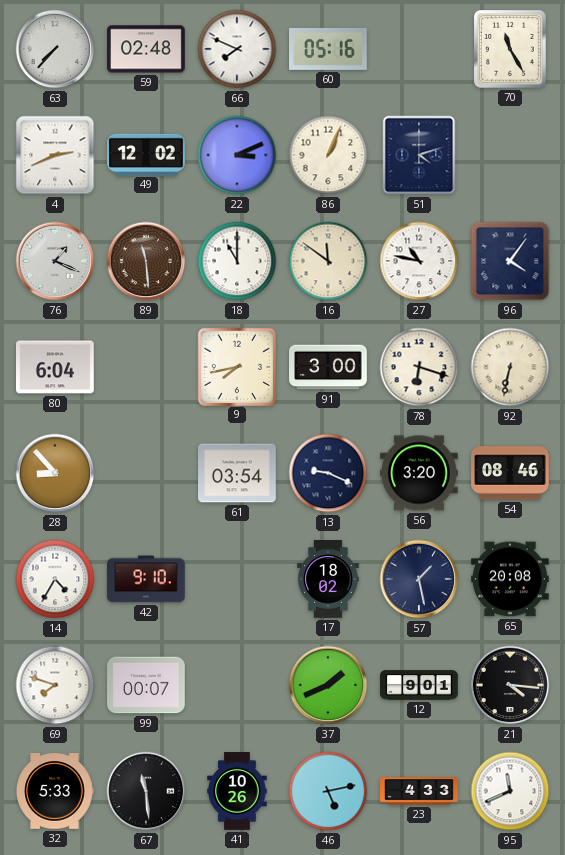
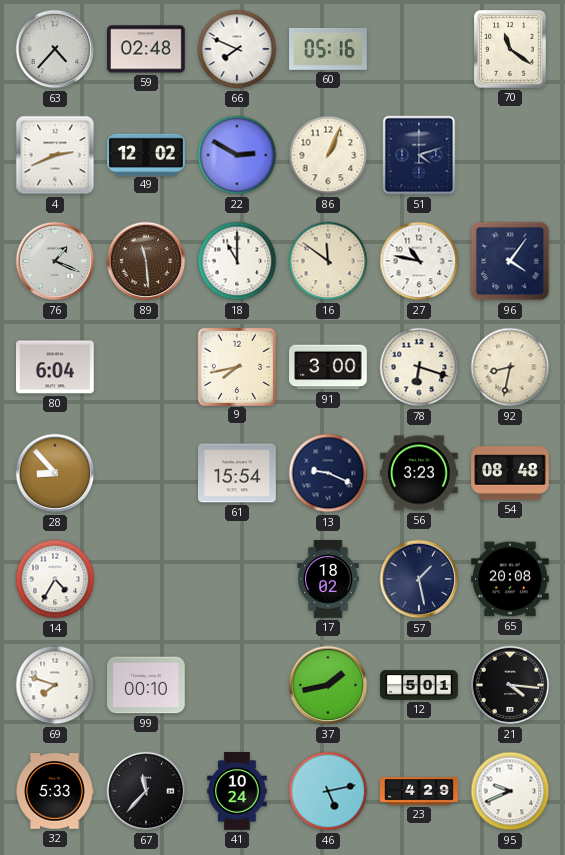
63: 7:37 -> 4:37
70: 11:25 -> 11:21
22: 3:11 -> 2:50
92: 6:32 -> 8:32
61: 03:54 -> 15:54
56: 3:20 -> 3:23
54: 08:46 -> 08:48
42: 9:10 -> none
99: 00:07 -> 00:10
37: 1:41 -> 1:43
12: 9:01 -> 5:01
67: 11:29 -> 11:37
41: 10:26 -> 10:24
23: 4:33 -> 4:29
95: 11:41 -> 9:41
